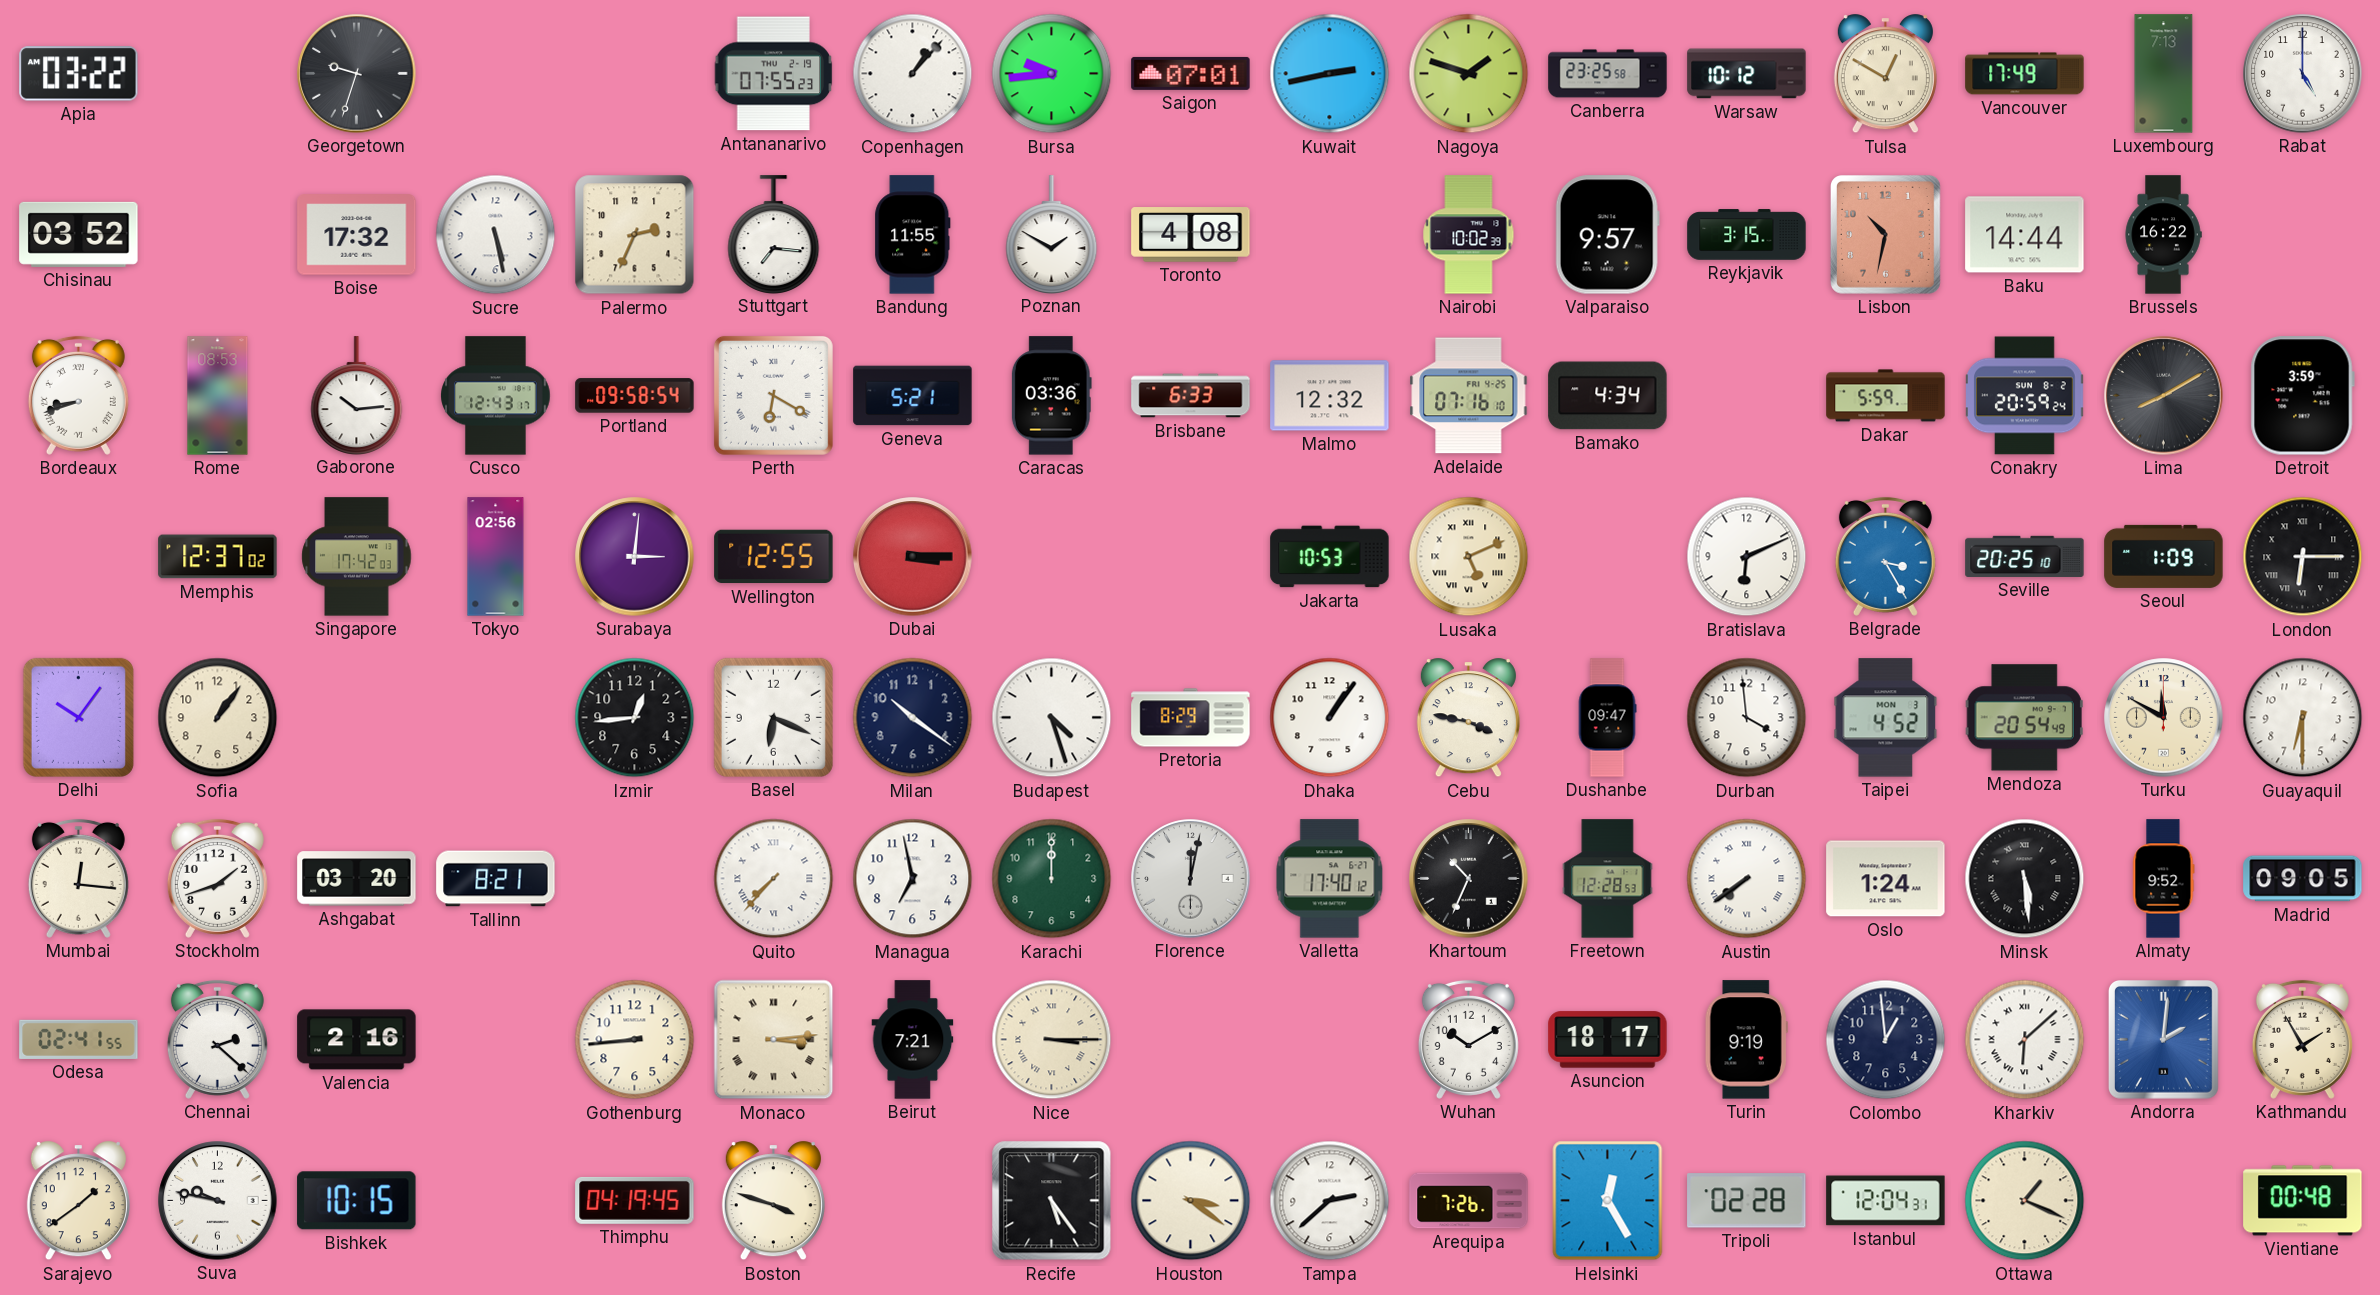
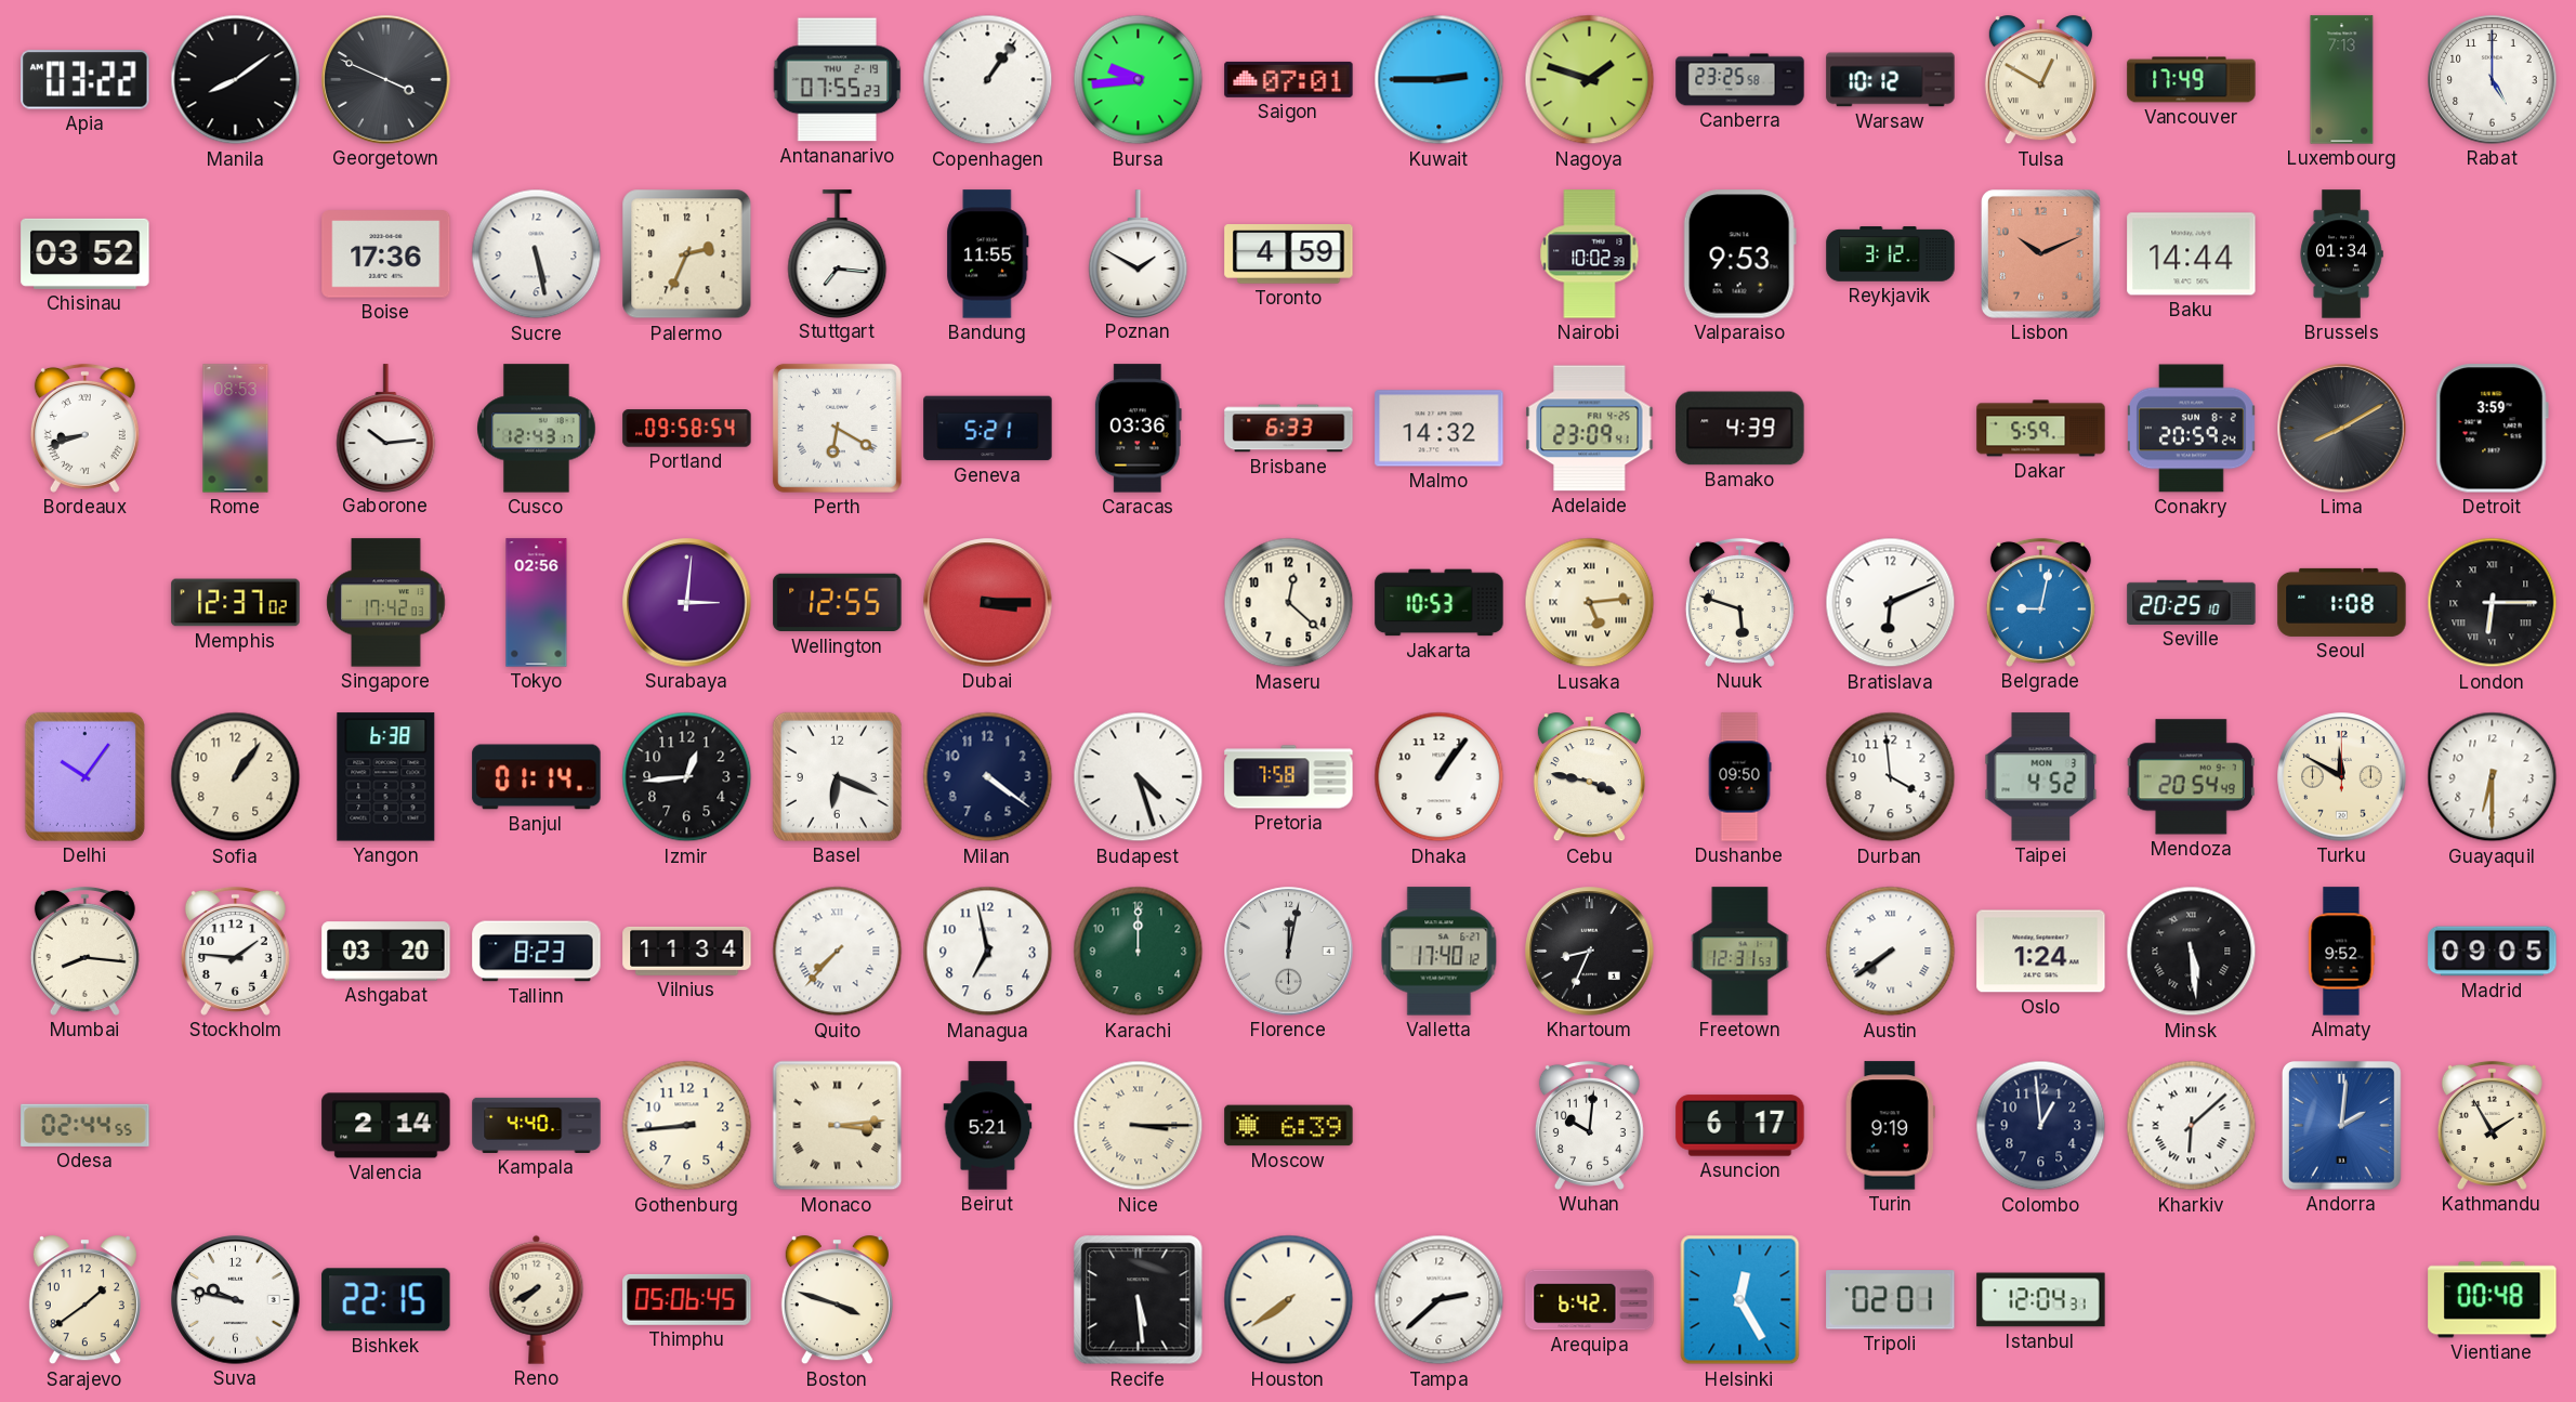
Manila: none -> 8:09
Georgetown: 9:33 -> 3:49
Copenhagen: 1:07 -> 1:06
Kuwait: 2:43 -> 2:45
Boise: 17:32 -> 17:36
Toronto: 4:08 -> 4:59
Valparaiso: 9:57 -> 9:53
Reykjavik: 3:15 -> 3:12
Lisbon: 10:32 -> 10:11
Brussels: 16:22 -> 01:34
Malmo: 12:32 -> 14:32
Adelaide: 07:16 -> 23:09
Bamako: 4:34 -> 4:39
Maseru: none -> 12:22
Lusaka: 5:11 -> 5:14
Nuuk: none -> 5:48
Belgrade: 3:25 -> 9:02
Seoul: 1:09 -> 1:08
Yangon: none -> 6:38
Banjul: none -> 01:14
Milan: 10:21 -> 4:21
Pretoria: 8:29 -> 7:58
Dushanbe: 09:47 -> 09:50
Mumbai: 12:16 -> 8:16
Stockholm: 1:42 -> 1:46
Tallinn: 8:21 -> 8:23
Vilnius: none -> 11:34
Khartoum: 10:34 -> 8:34
Freetown: 12:28 -> 12:31
Odesa: 02:41 -> 02:44
Chennai: 2:22 -> none
Valencia: 2:16 -> 2:14
Kampala: none -> 4:40
Beirut: 7:21 -> 5:21
Moscow: none -> 6:39
Wuhan: 10:10 -> 10:01
Asuncion: 18:17 -> 6:17
Bishkek: 10:15 -> 22:15
Reno: none -> 7:40
Thimphu: 04:19 -> 05:06
Recife: 5:24 -> 5:29
Houston: 3:21 -> 7:39
Arequipa: 7:26 -> 6:42
Tripoli: 02:28 -> 02:01
Ottawa: 1:19 -> none
